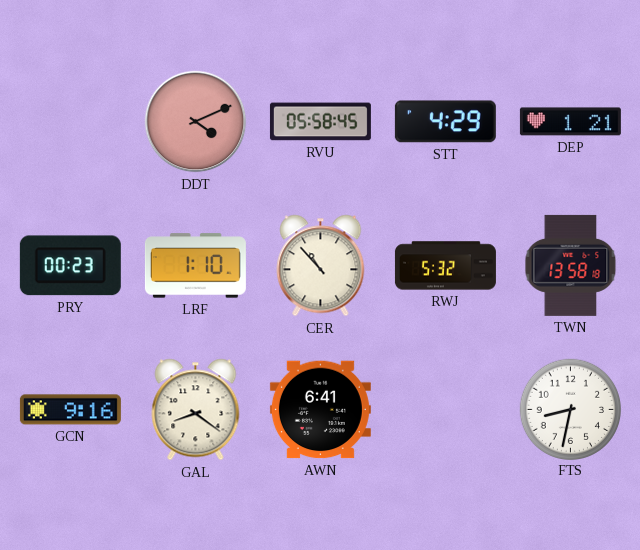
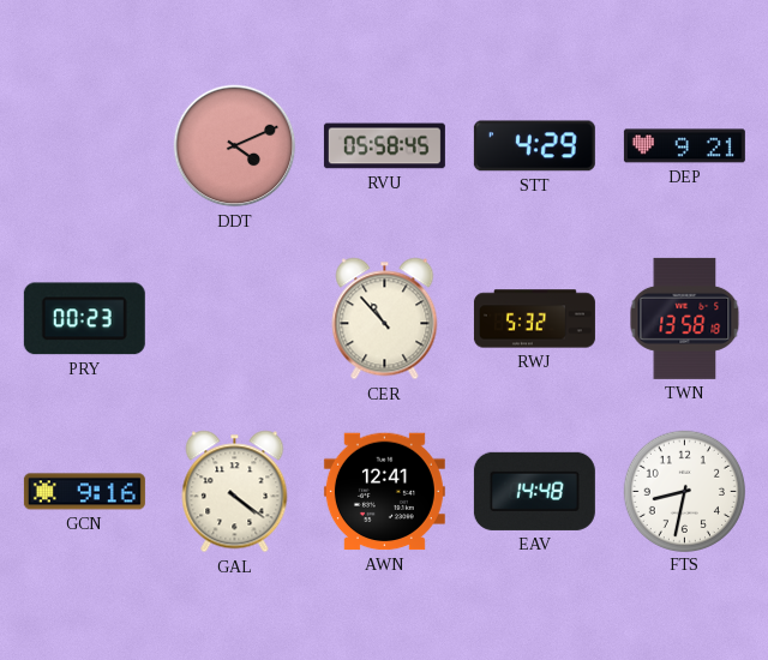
DEP: 1:21 -> 9:21
LRF: 1:10 -> none
GAL: 8:21 -> 4:21
AWN: 6:41 -> 12:41
EAV: none -> 14:48
